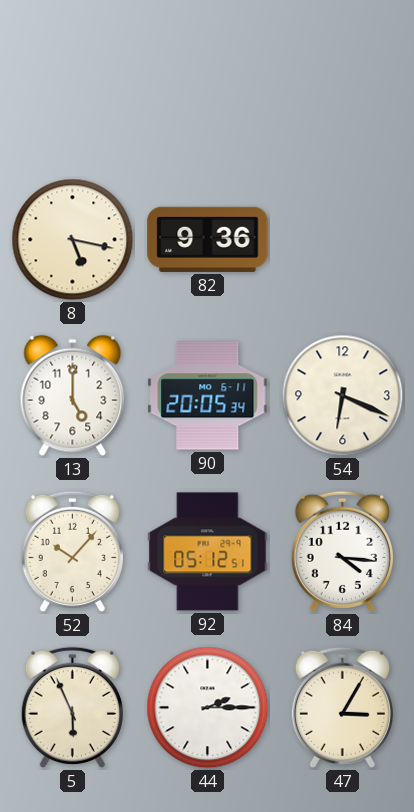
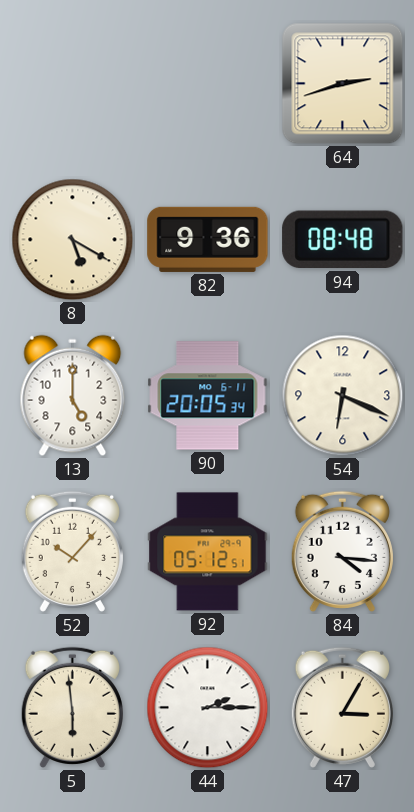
64: none -> 2:42
8: 5:17 -> 5:20
94: none -> 08:48
5: 5:56 -> 5:59
